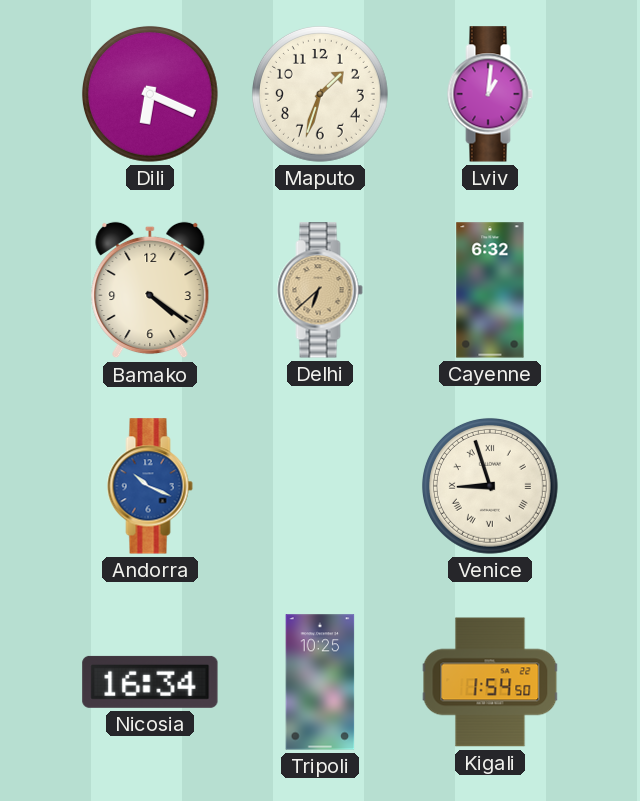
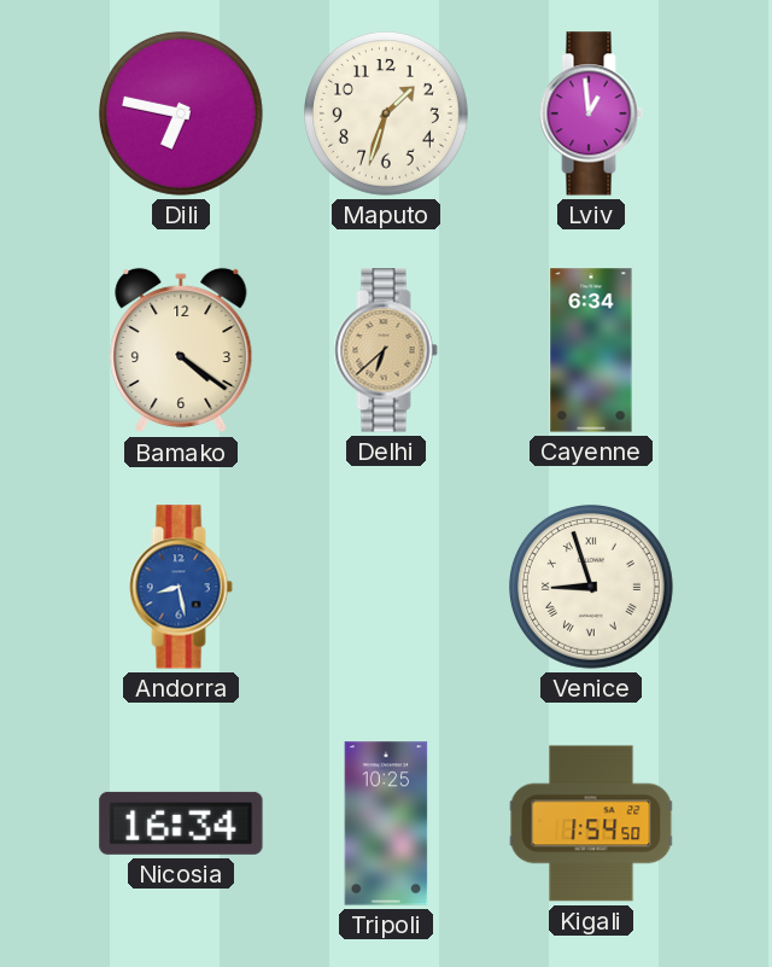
Dili: 6:19 -> 6:47
Lviv: 1:01 -> 12:59
Cayenne: 6:32 -> 6:34
Andorra: 10:19 -> 8:28
